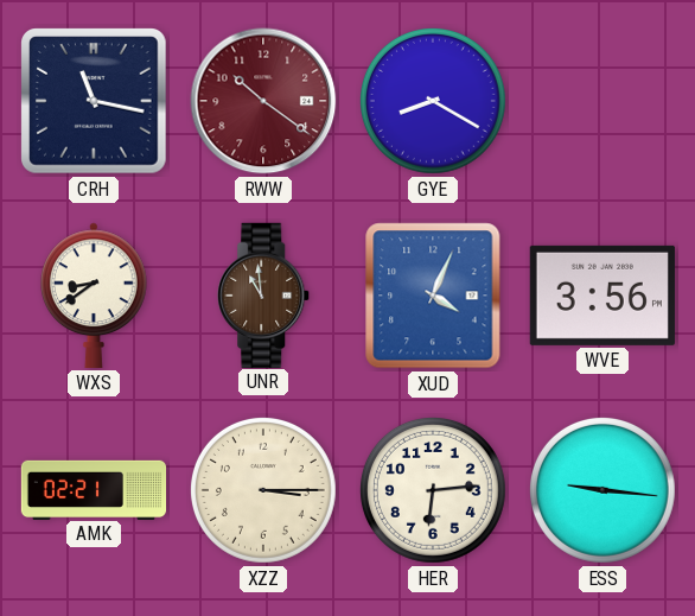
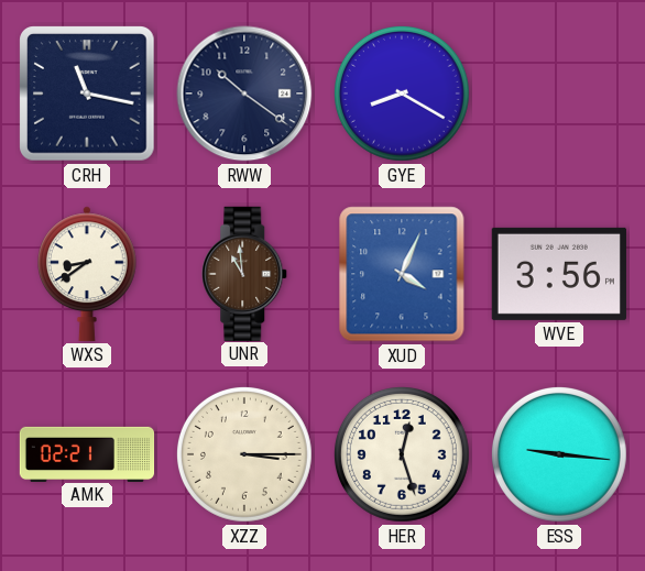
RWW dial: burgundy -> navy
HER: 6:14 -> 12:27
